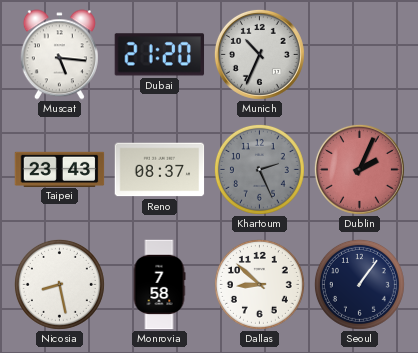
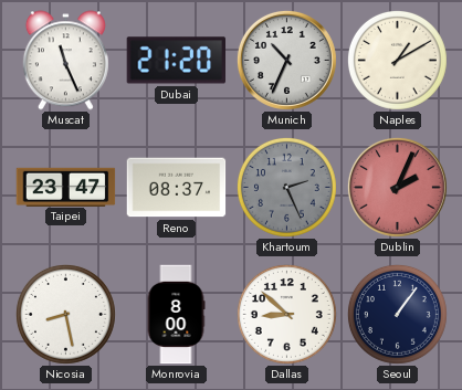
Muscat: 5:16 -> 11:26
Naples: none -> 1:10
Taipei: 23:43 -> 23:47
Monrovia: 7:58 -> 8:00
